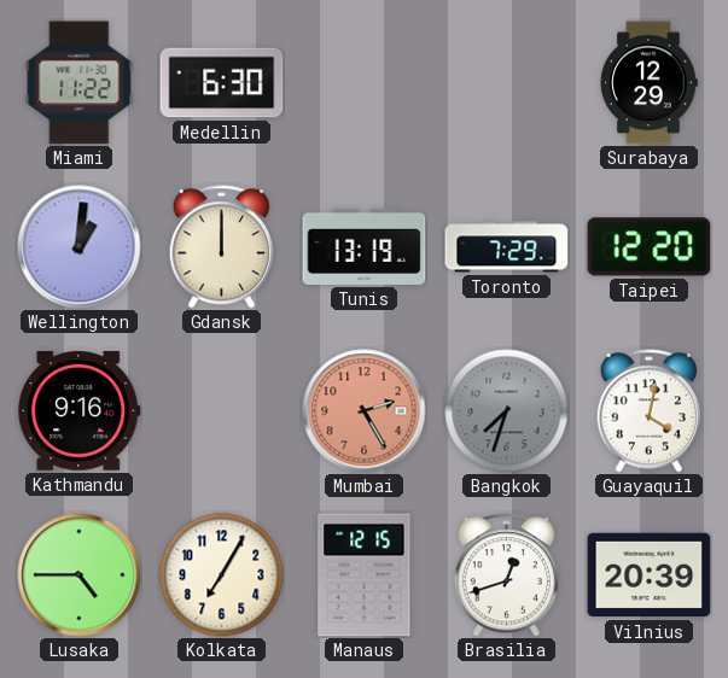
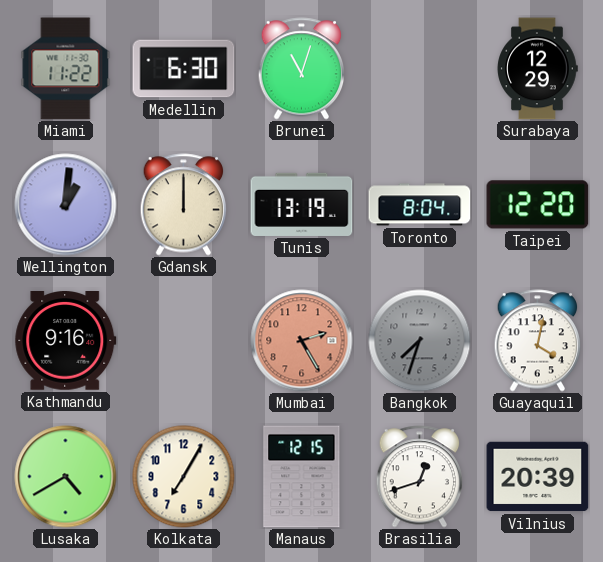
Brunei: none -> 11:03
Toronto: 7:29 -> 8:04
Lusaka: 4:45 -> 4:40
